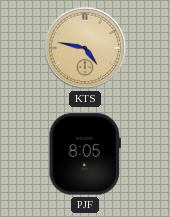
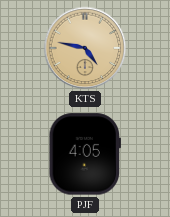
PJF: 8:05 -> 4:05
